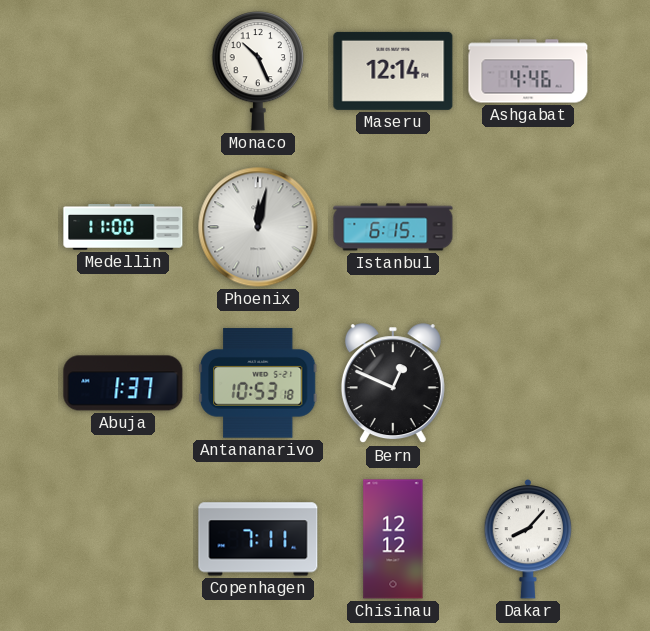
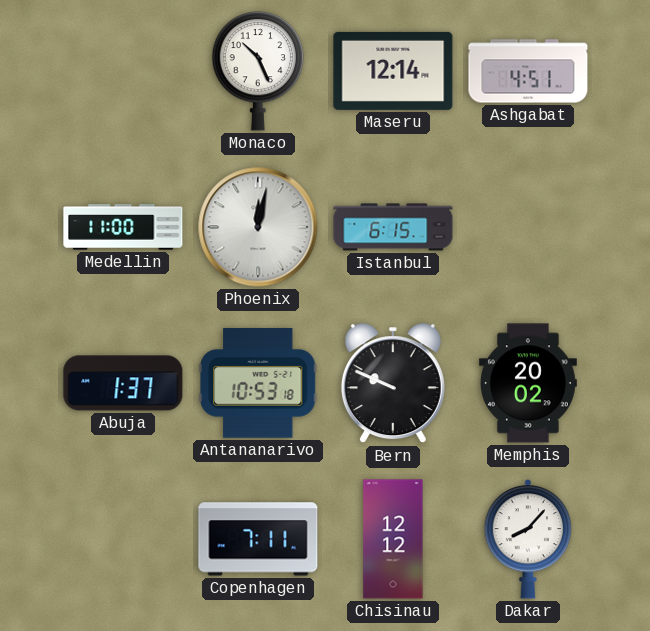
Ashgabat: 4:46 -> 4:51
Bern: 12:49 -> 9:49
Memphis: none -> 20:02
